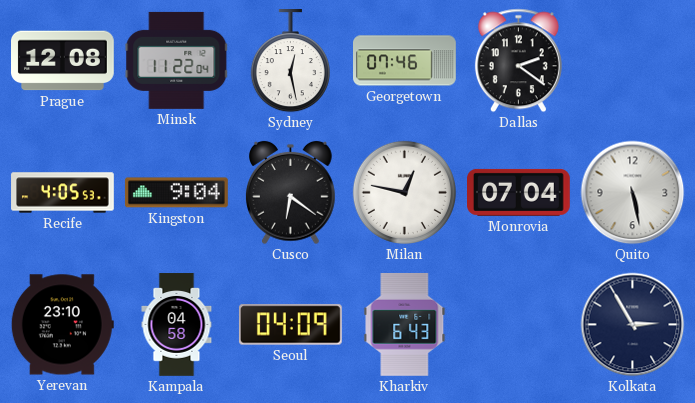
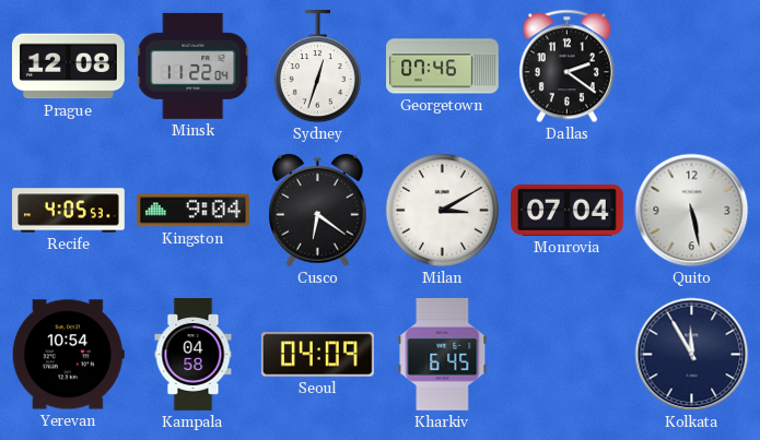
Sydney: 12:28 -> 12:33
Milan: 12:47 -> 3:10
Yerevan: 23:10 -> 10:54
Kharkiv: 6:43 -> 6:45
Kolkata: 2:55 -> 11:55
